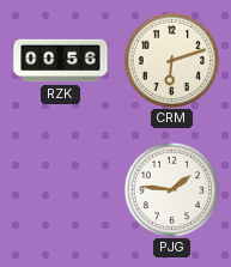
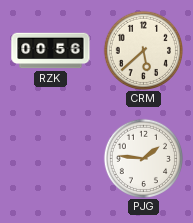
CRM: 6:12 -> 5:38
